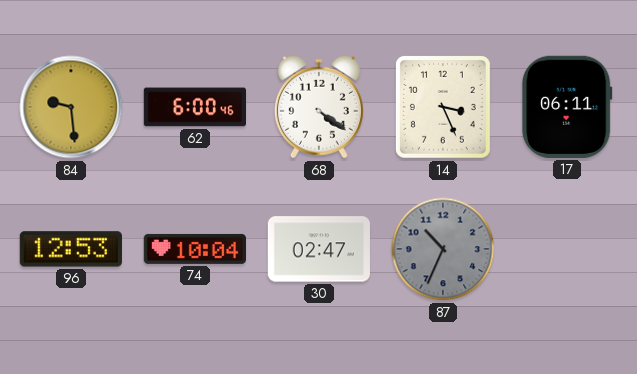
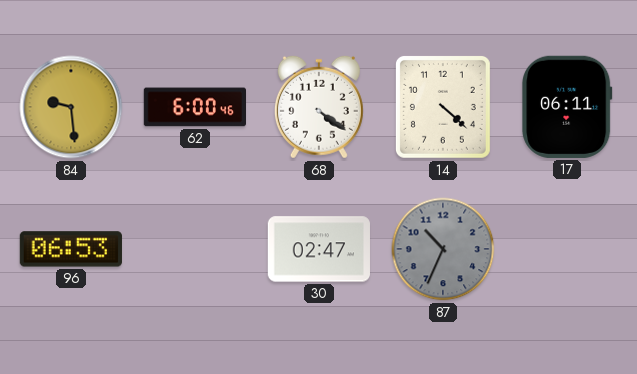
14: 3:26 -> 4:22
96: 12:53 -> 06:53
74: 10:04 -> none
